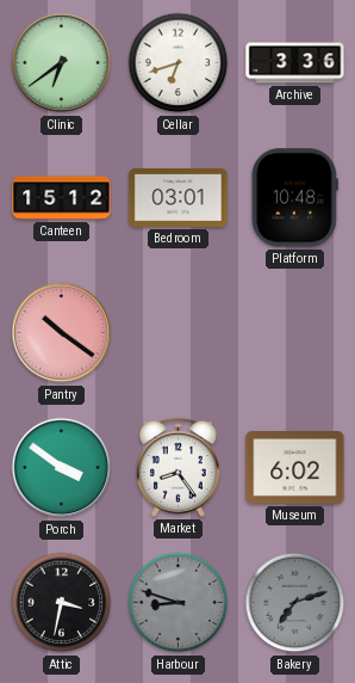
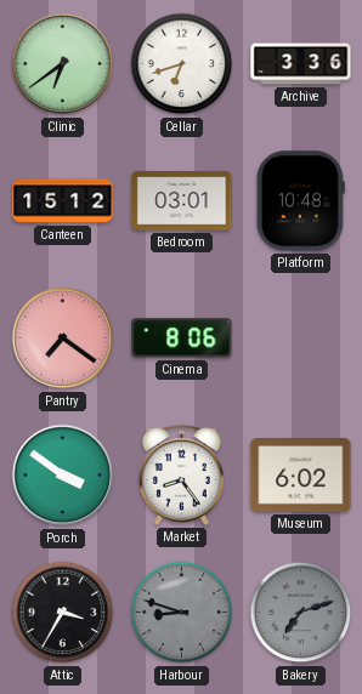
Pantry: 10:21 -> 7:21
Cinema: none -> 8:06
Attic: 3:32 -> 3:35
